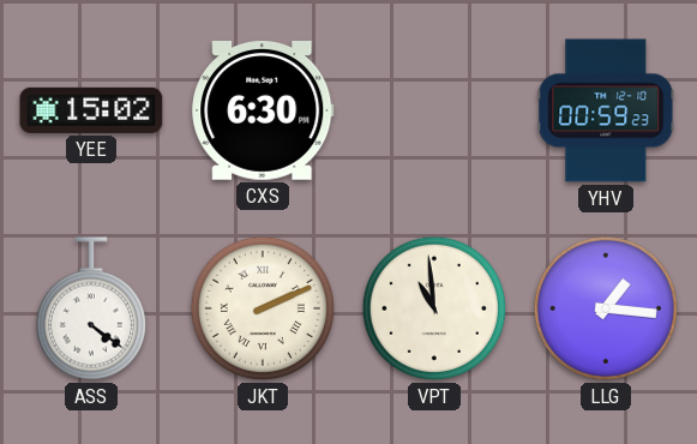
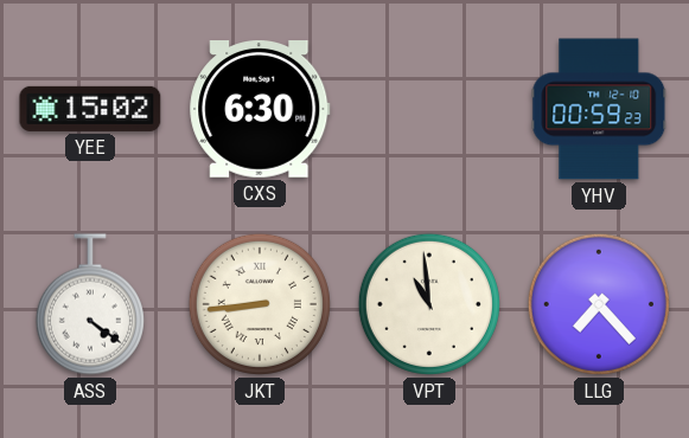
JKT: 2:11 -> 8:44
LLG: 1:16 -> 7:23
